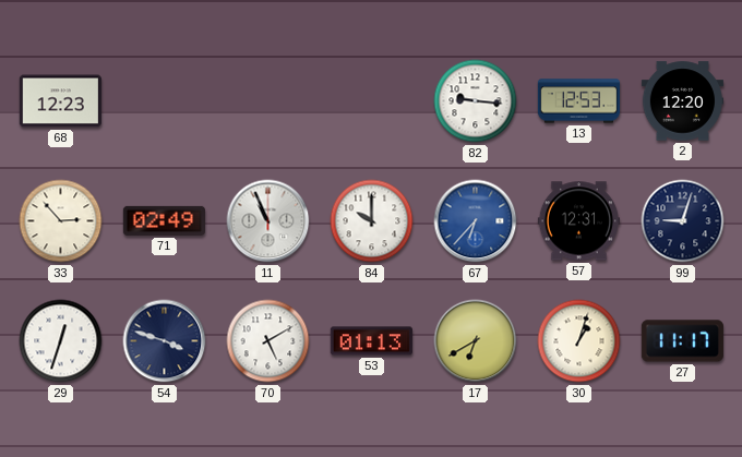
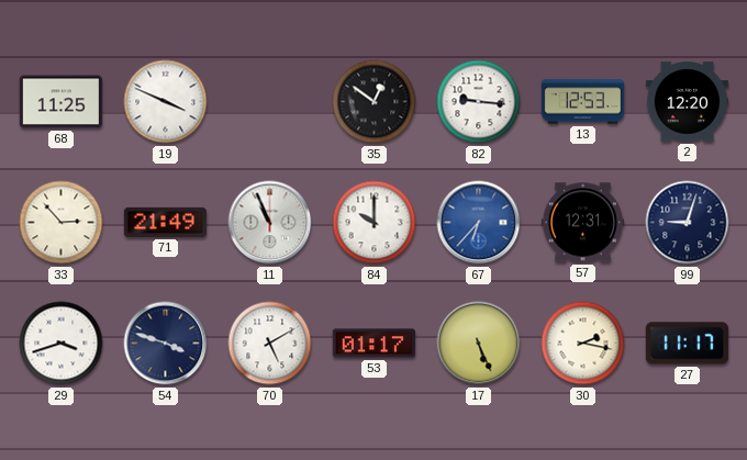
68: 12:23 -> 11:25
19: none -> 3:49
35: none -> 12:51
71: 02:49 -> 21:49
29: 12:33 -> 3:42
53: 01:13 -> 01:17
17: 6:40 -> 5:26
30: 1:03 -> 2:17
